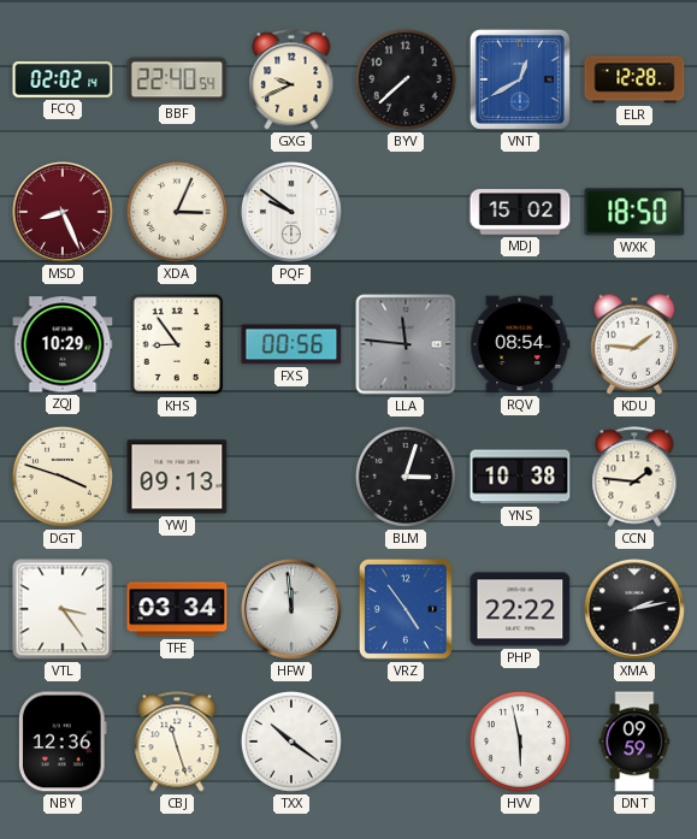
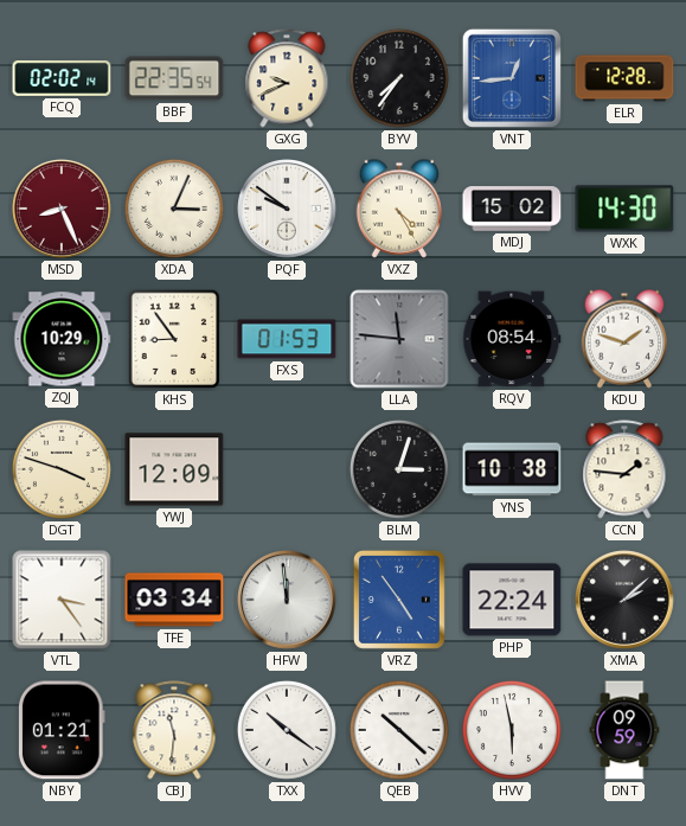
BBF: 22:40 -> 22:35
BYV: 7:38 -> 7:36
VNT: 12:40 -> 12:44
VXZ: none -> 4:25
WXK: 18:50 -> 14:30
FXS: 00:56 -> 01:53
KDU: 1:46 -> 1:48
YWJ: 09:13 -> 12:09
PHP: 22:22 -> 22:24
XMA: 2:13 -> 2:08
NBY: 12:36 -> 01:21
CBJ: 11:27 -> 11:31
QEB: none -> 10:22
